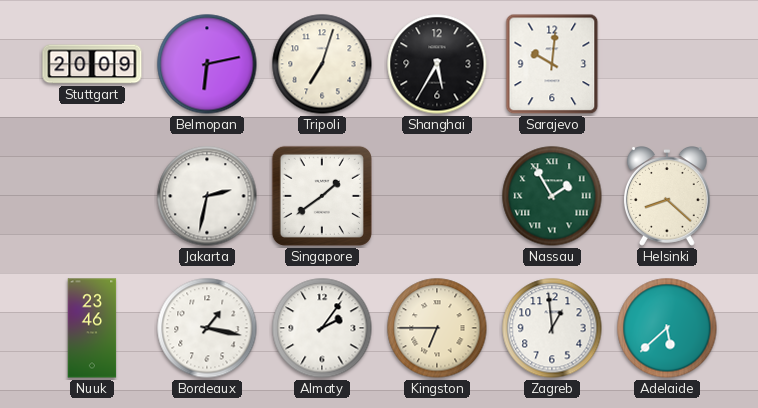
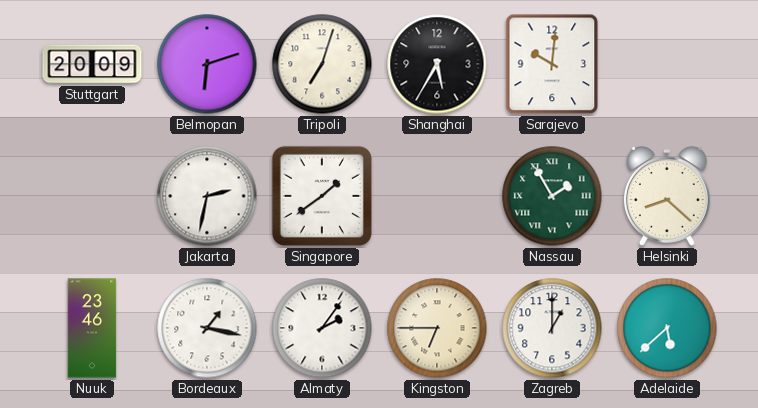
Belmopan: 6:13 -> 6:12
Zagreb: 12:59 -> 1:00
